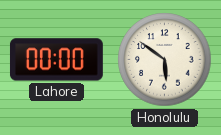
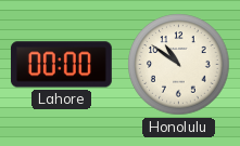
Honolulu: 5:51 -> 10:51
